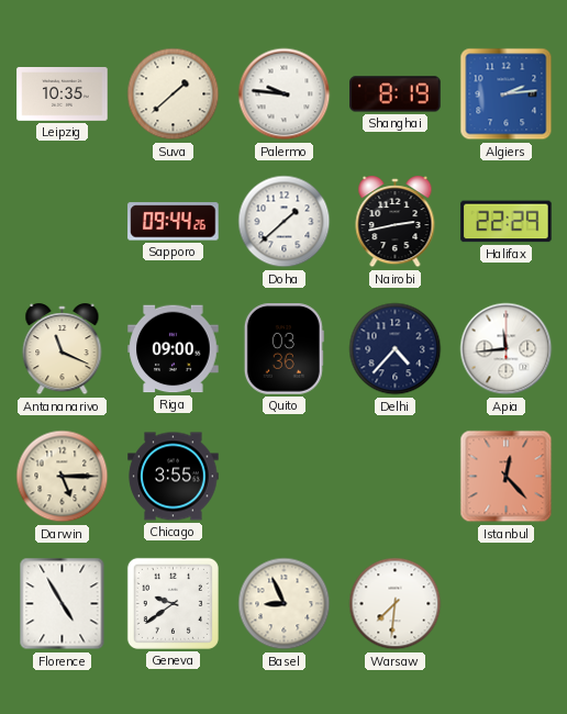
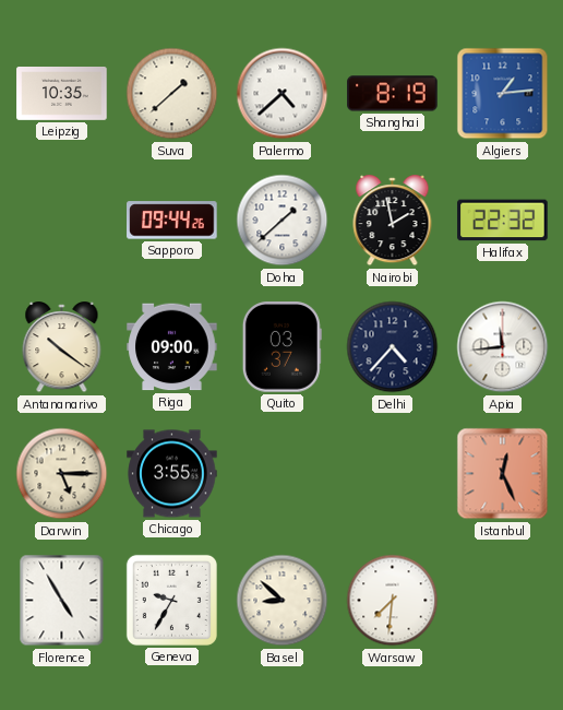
Palermo: 9:46 -> 4:38
Algiers: 2:14 -> 1:14
Nairobi: 2:43 -> 1:58
Halifax: 22:29 -> 22:32
Antananarivo: 11:19 -> 10:21
Quito: 03:36 -> 03:37
Istanbul: 12:23 -> 12:26
Geneva: 9:39 -> 9:35
Basel: 8:56 -> 8:52
